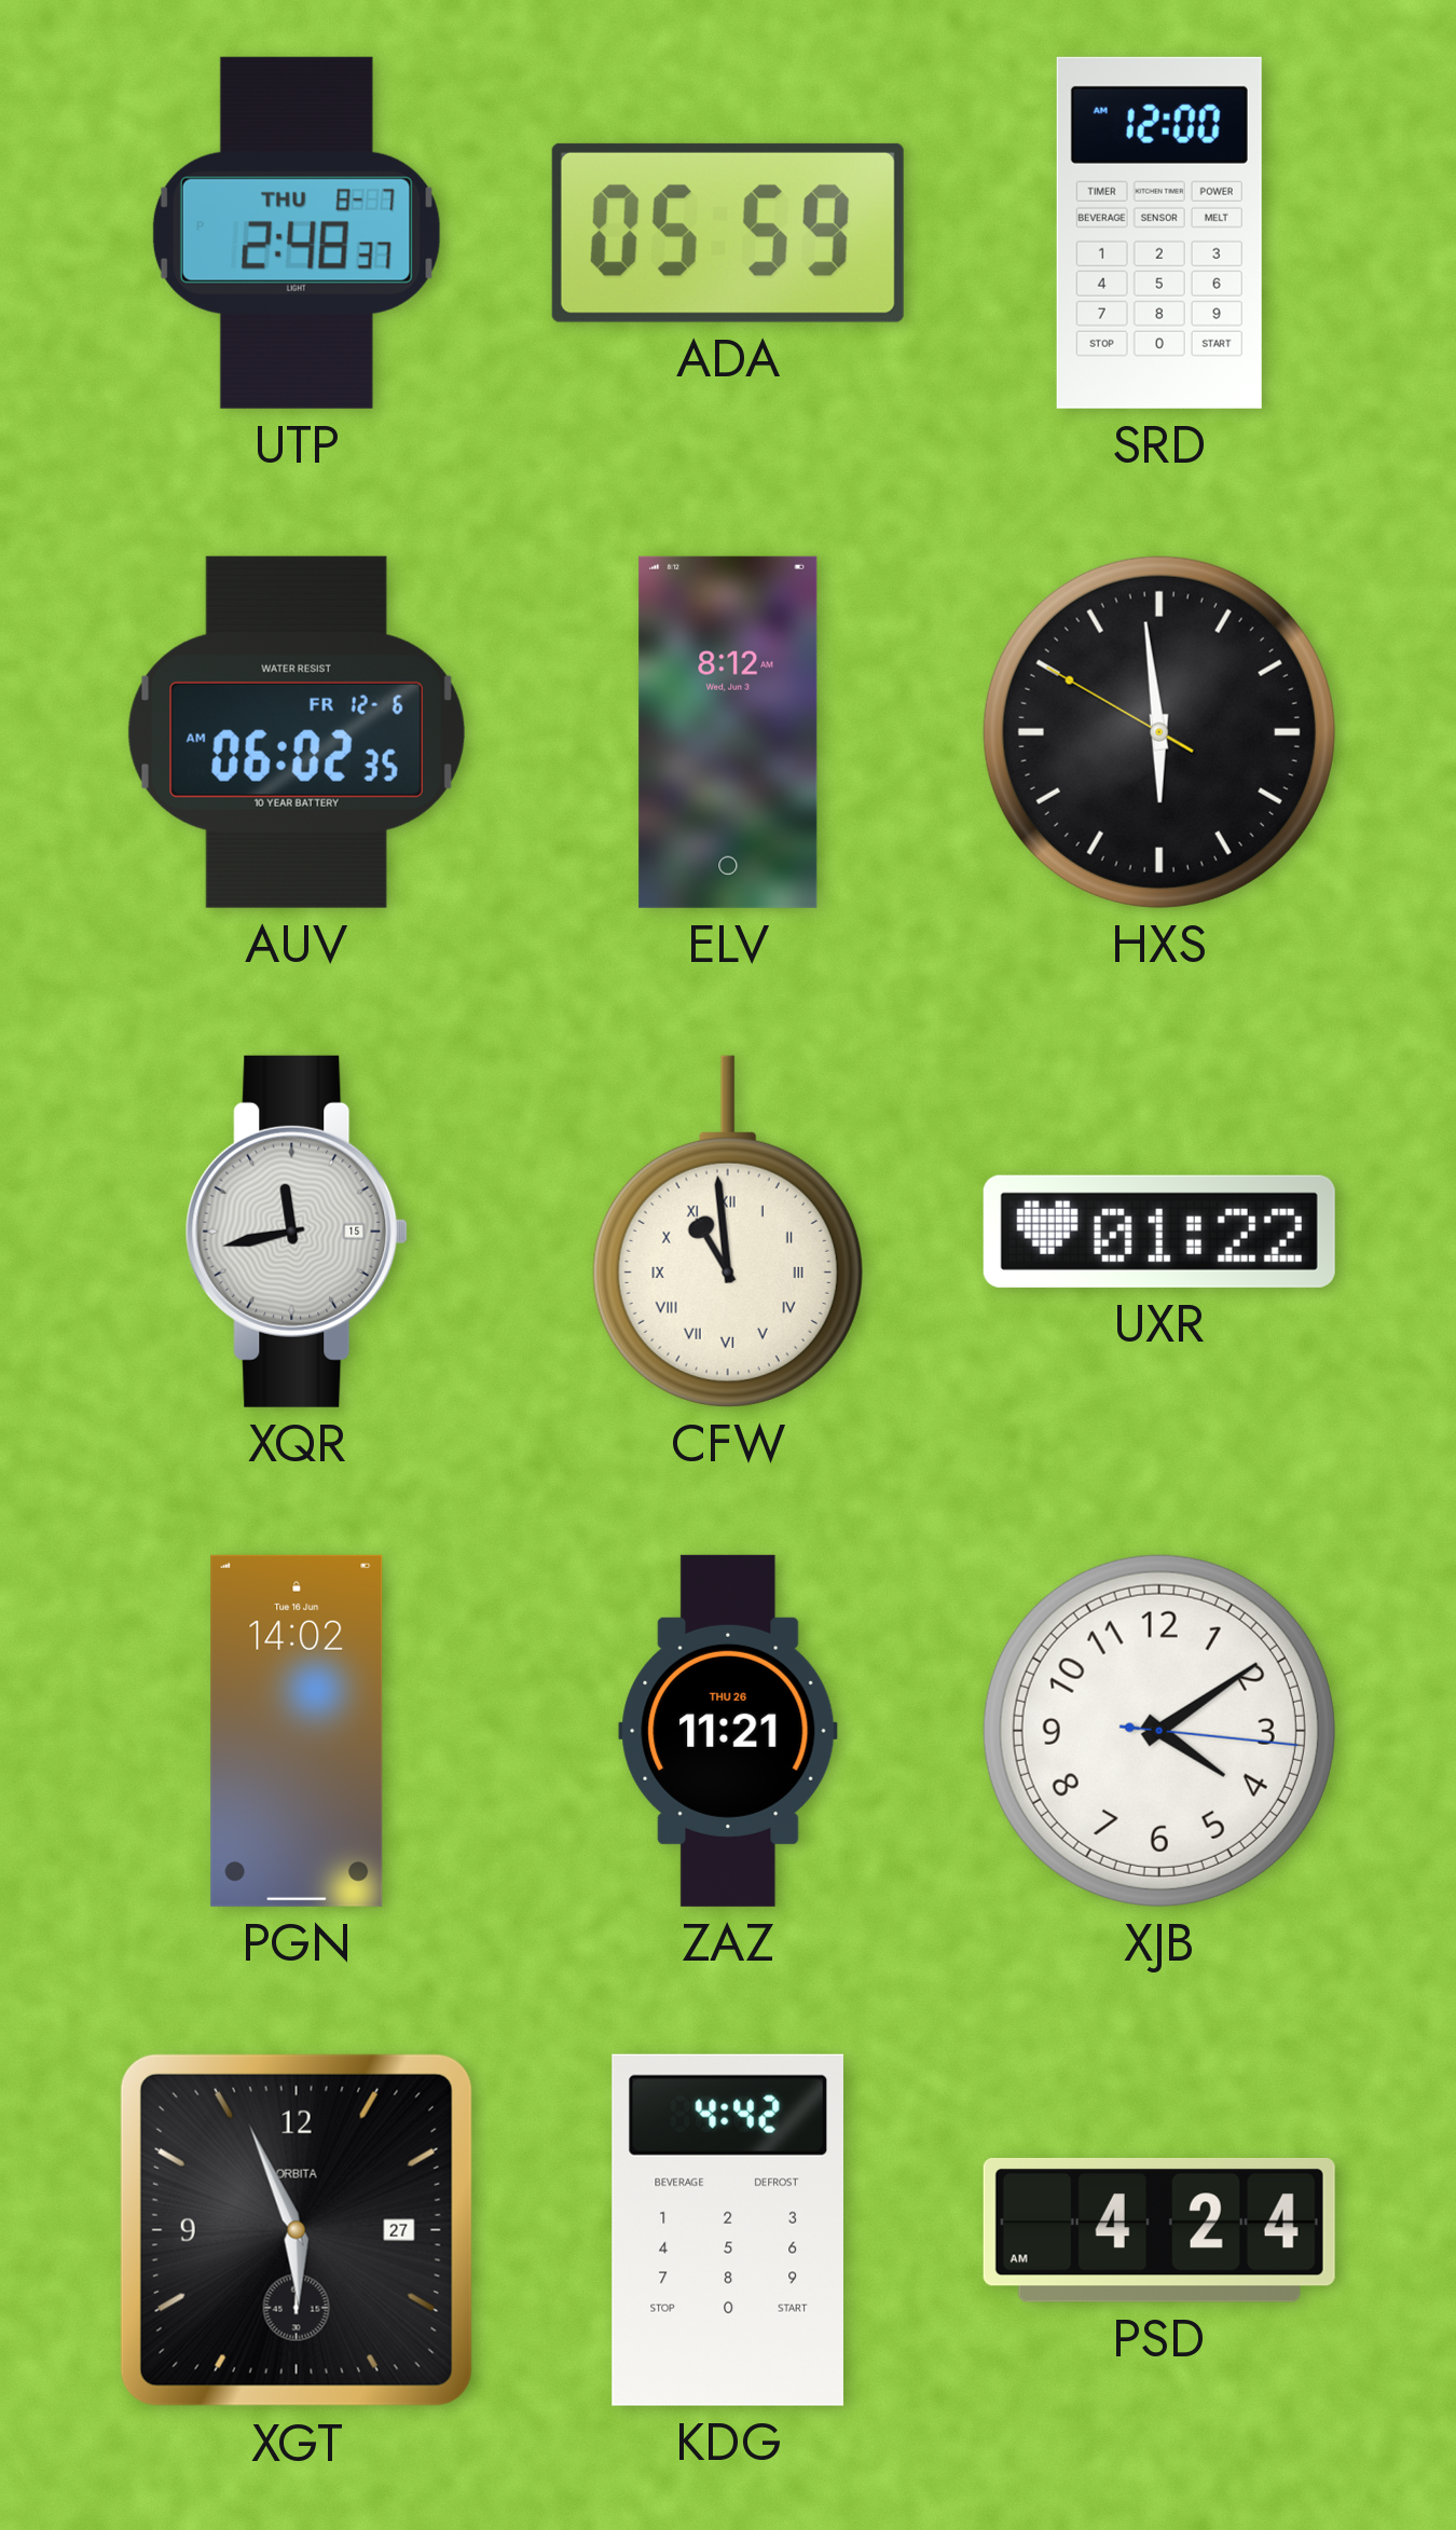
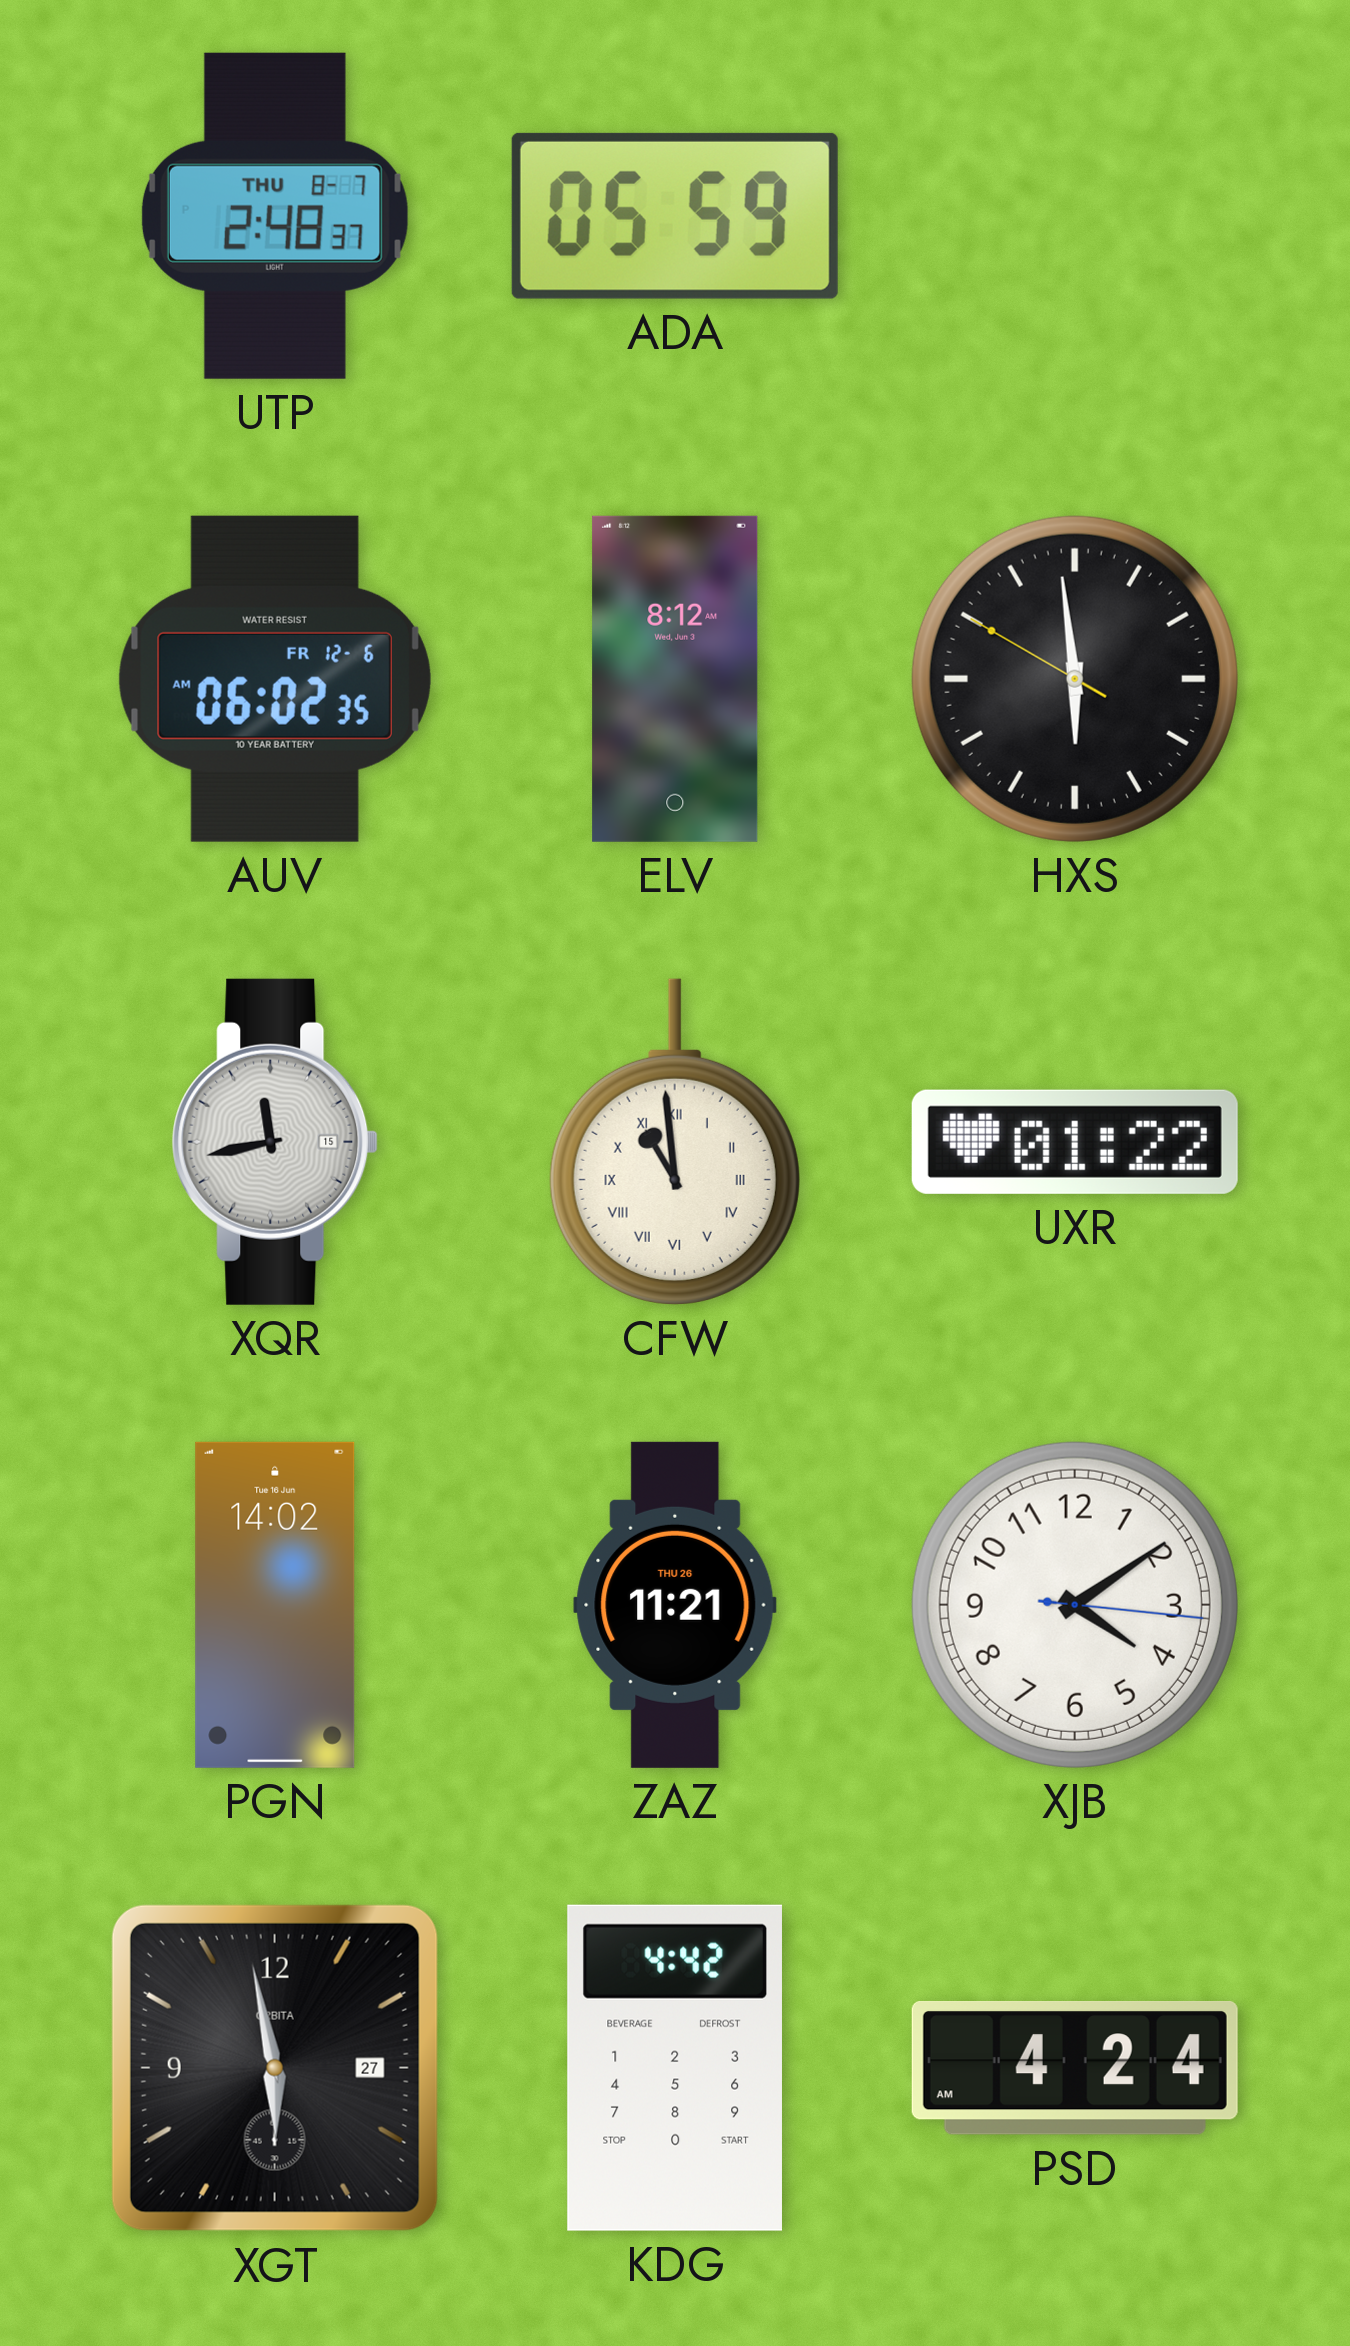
SRD: 12:00 -> none
XGT: 5:56 -> 5:58
